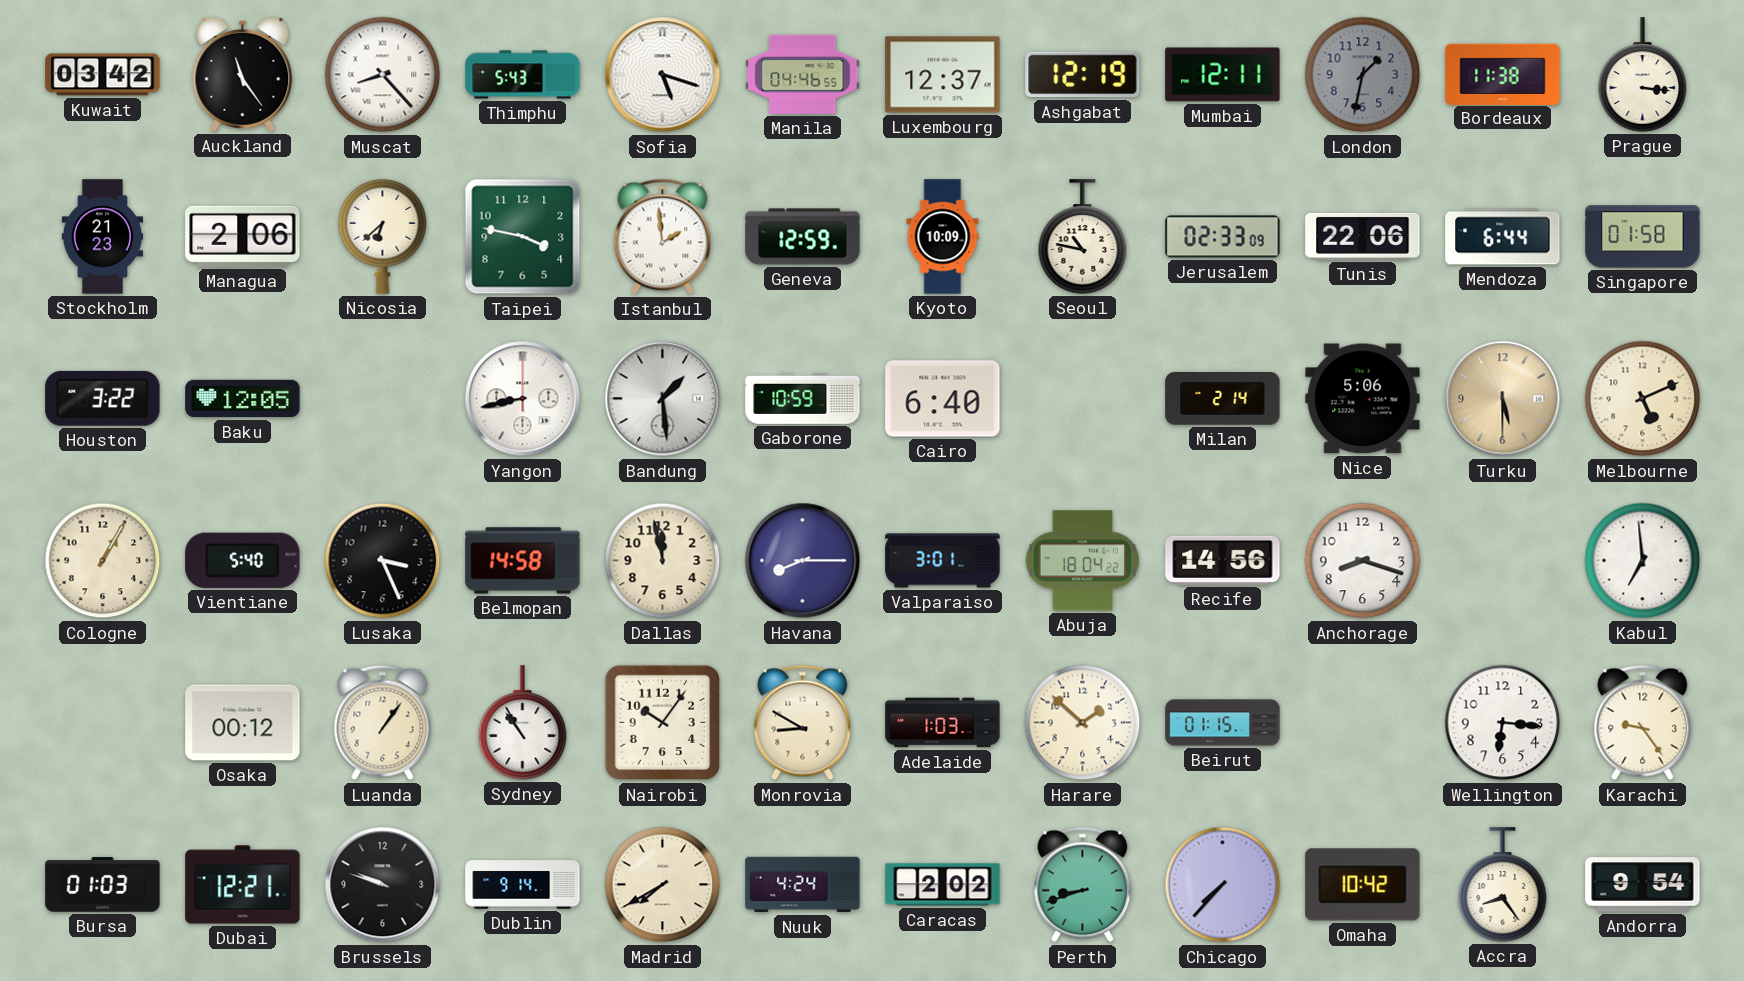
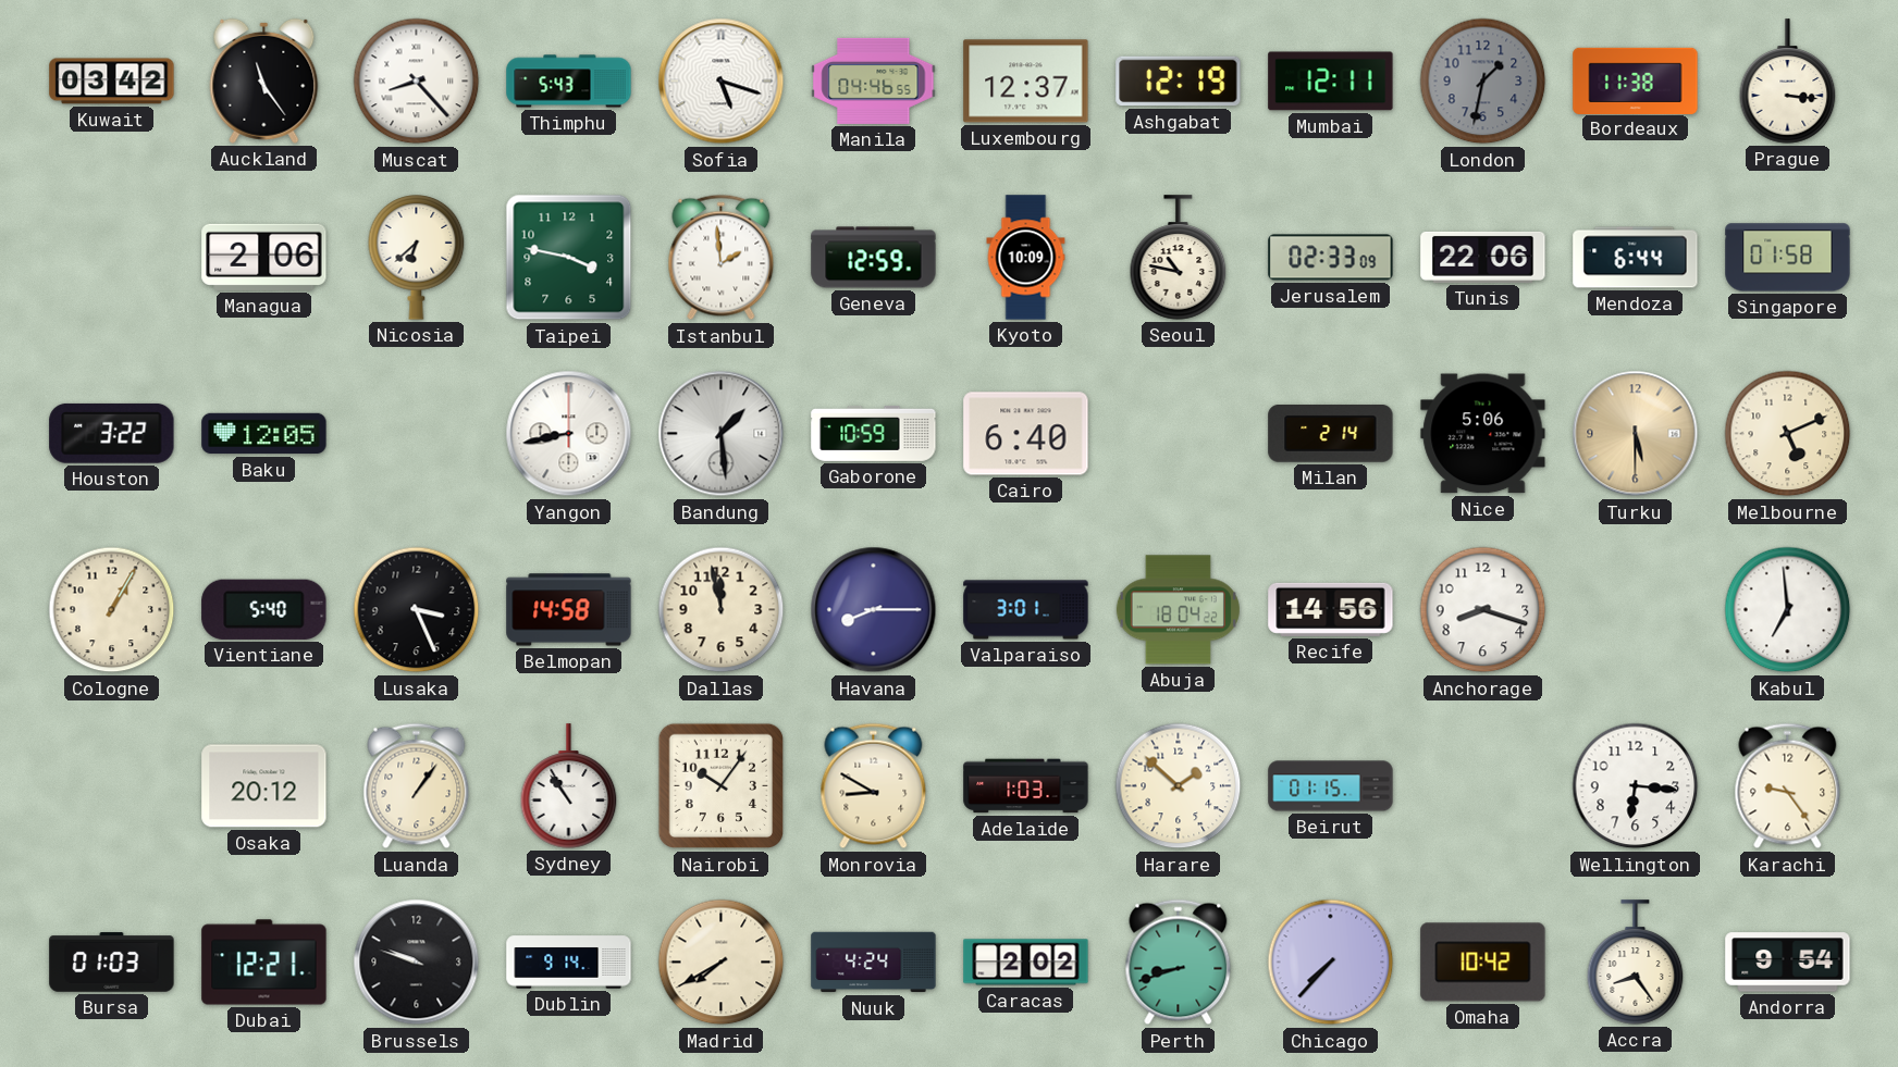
Stockholm: 21:23 -> none
Osaka: 00:12 -> 20:12
